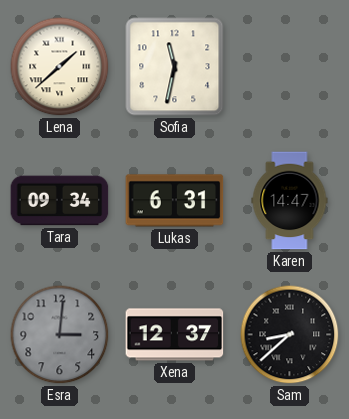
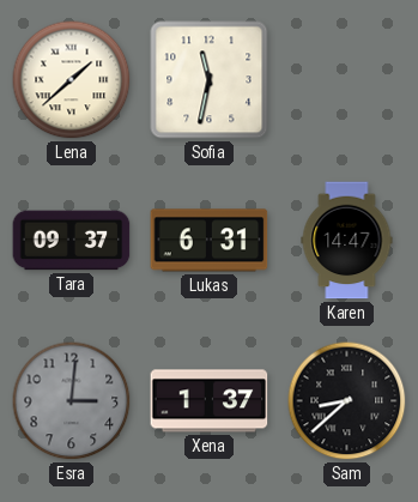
Tara: 09:34 -> 09:37
Xena: 12:37 -> 1:37
